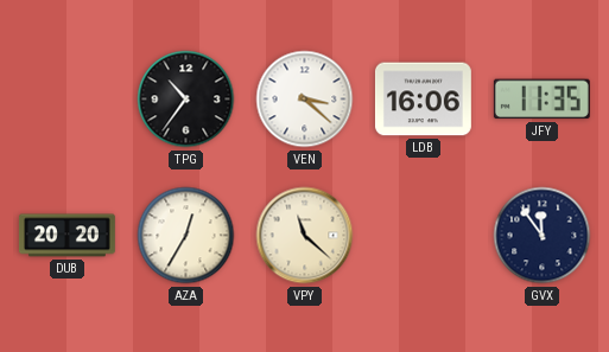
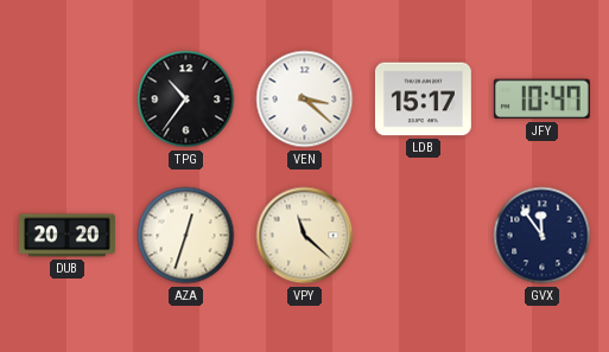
LDB: 16:06 -> 15:17
JFY: 11:35 -> 10:47
AZA: 12:35 -> 12:33
